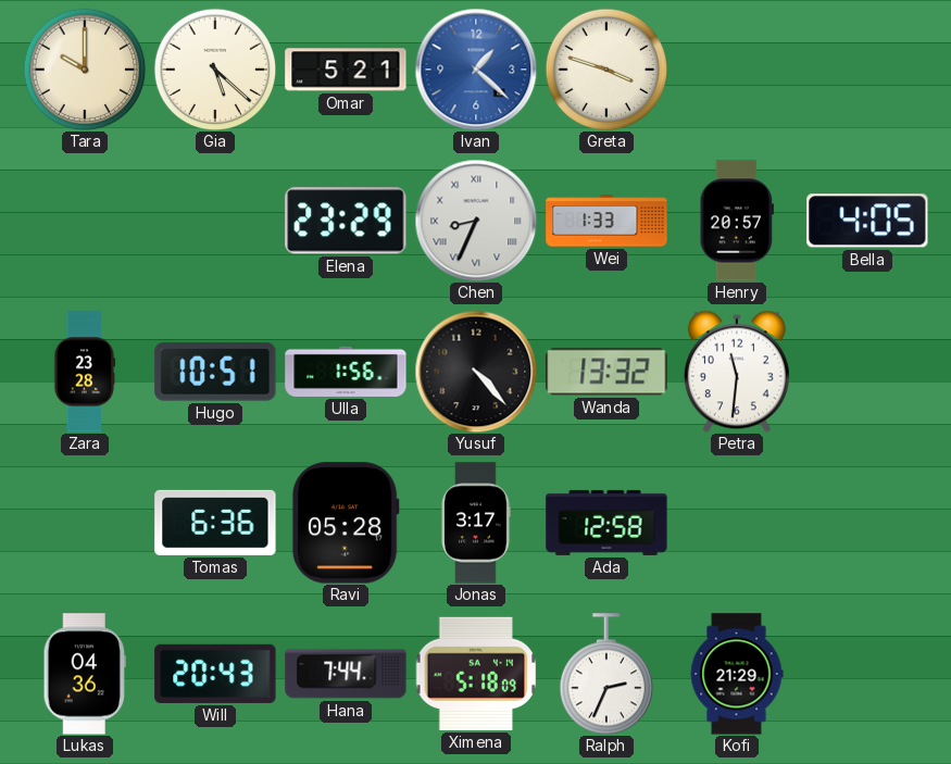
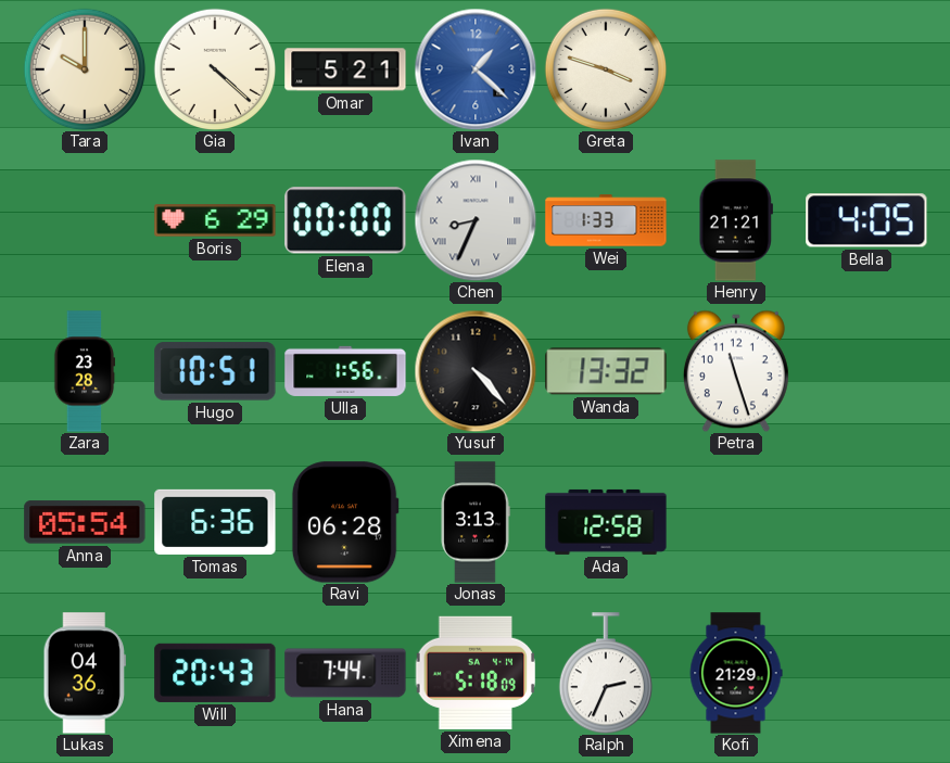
Gia: 5:22 -> 4:22
Boris: none -> 6:29
Elena: 23:29 -> 00:00
Henry: 20:57 -> 21:21
Petra: 11:31 -> 11:27
Anna: none -> 05:54
Ravi: 05:28 -> 06:28
Jonas: 3:17 -> 3:13
